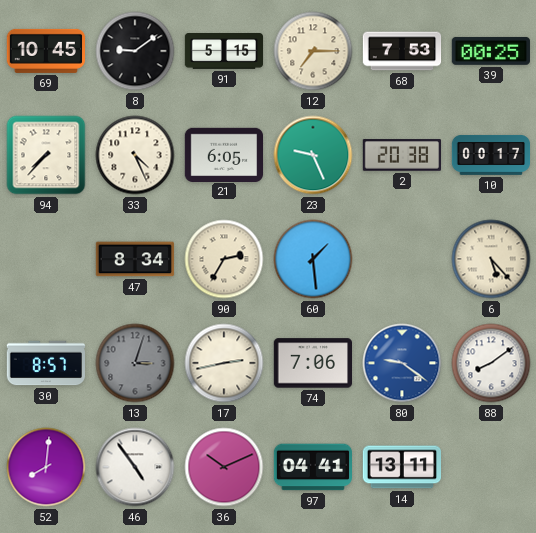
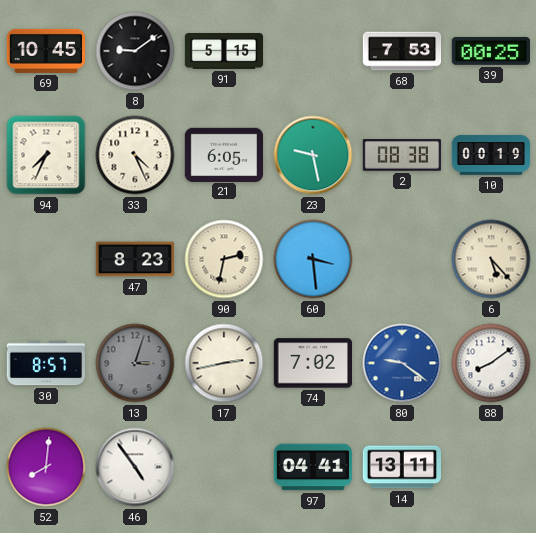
12: 7:15 -> none
94: 7:37 -> 7:34
23: 9:26 -> 9:28
2: 20:38 -> 08:38
10: 00:17 -> 00:19
47: 8:34 -> 8:23
90: 2:35 -> 2:32
60: 1:29 -> 3:29
74: 7:06 -> 7:02
36: 10:11 -> none
